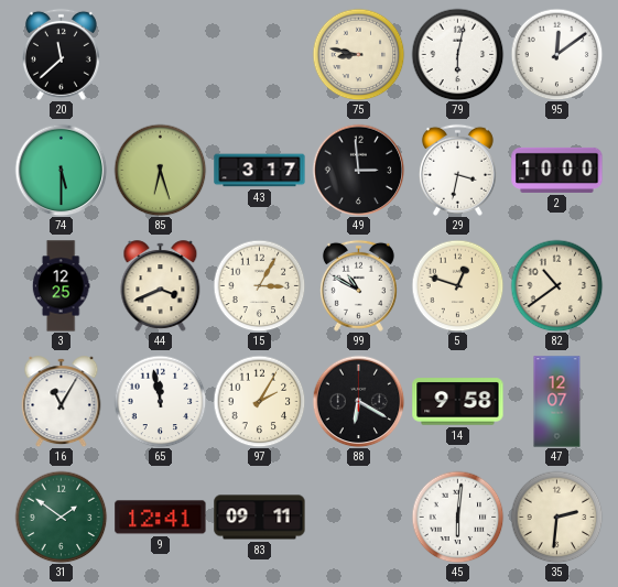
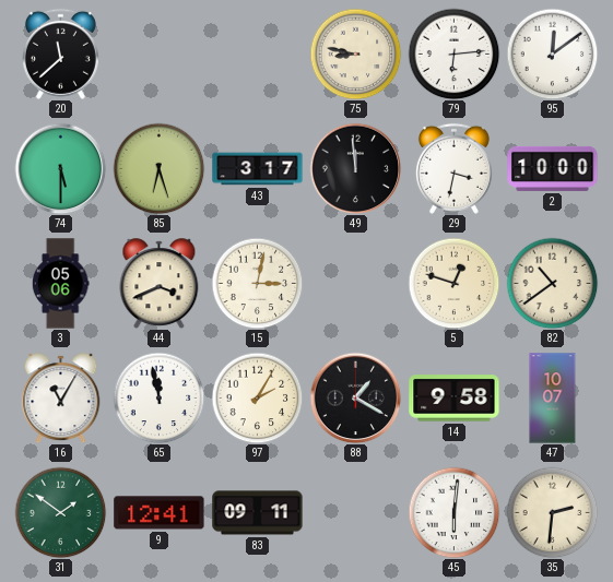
79: 6:02 -> 6:14
49: 2:59 -> 11:59
3: 12:25 -> 05:06
15: 3:05 -> 3:02
99: 10:50 -> none
88: 6:20 -> 1:20
47: 12:07 -> 10:07
